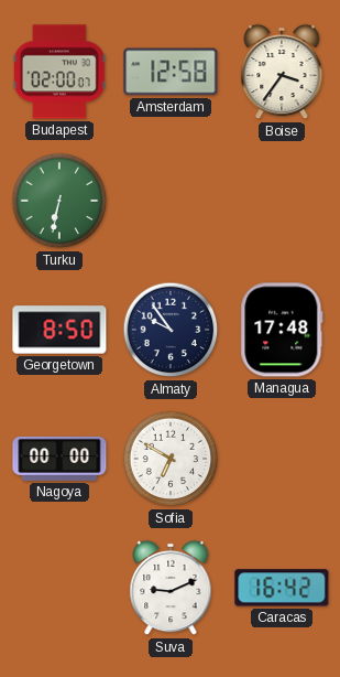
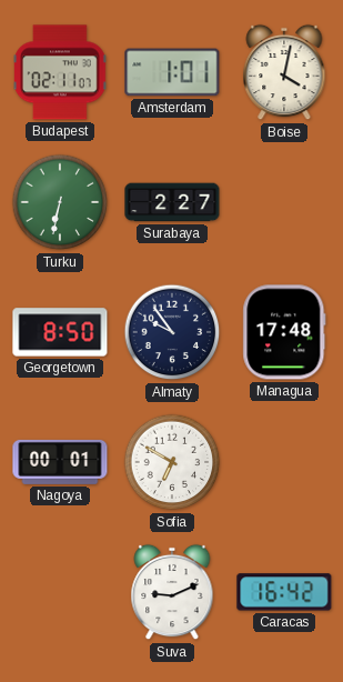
Budapest: 02:00 -> 02:11
Amsterdam: 12:58 -> 1:01
Boise: 3:36 -> 4:02
Surabaya: none -> 2:27
Nagoya: 00:00 -> 00:01
